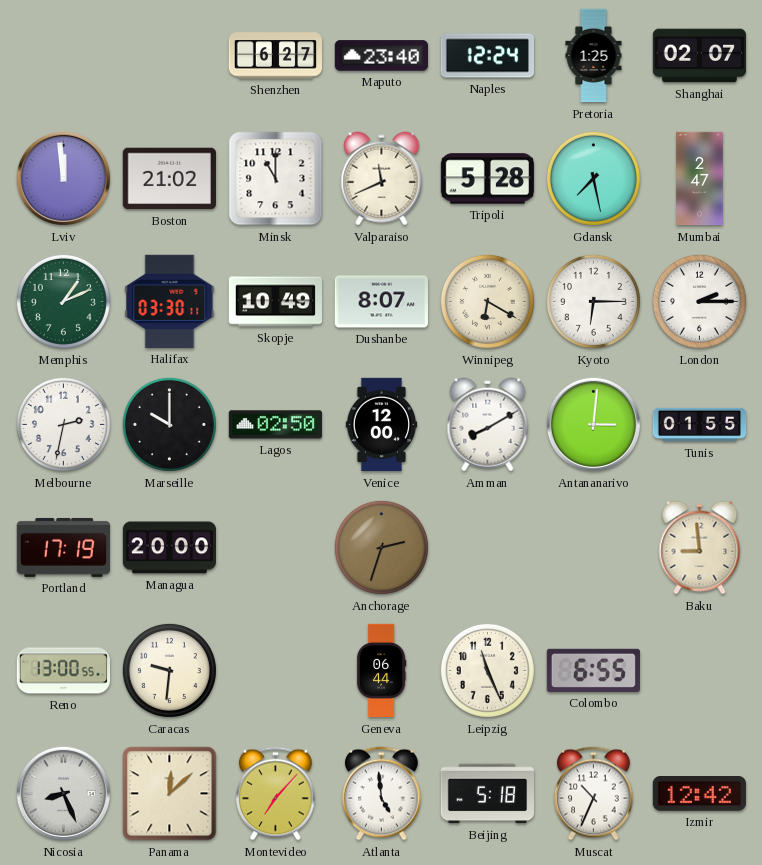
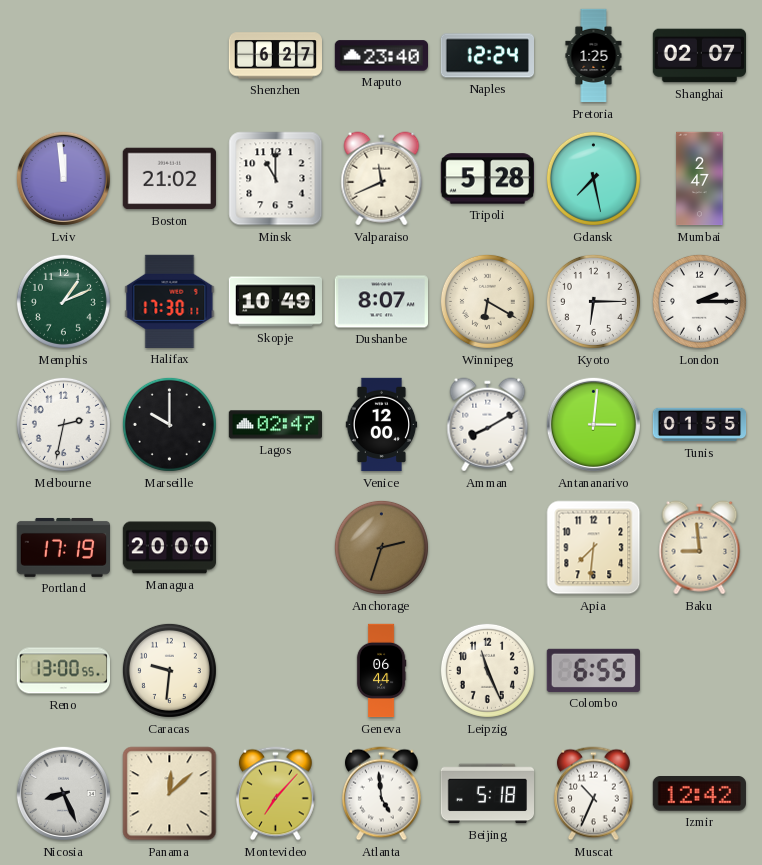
Halifax: 03:30 -> 17:30
Lagos: 02:50 -> 02:47
Apia: none -> 7:31
